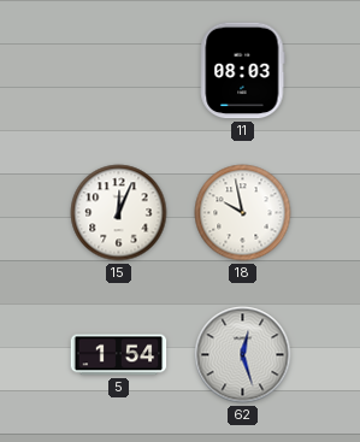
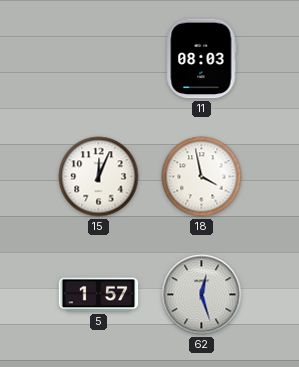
18: 9:58 -> 3:58
5: 1:54 -> 1:57
